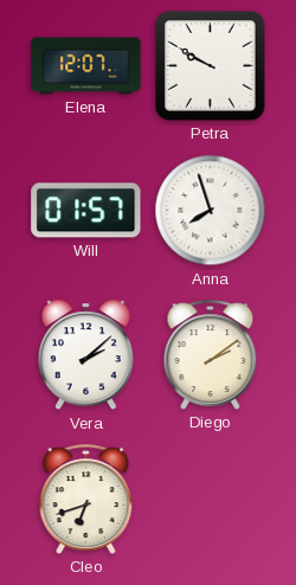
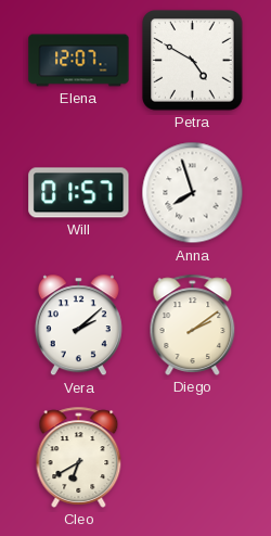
Petra: 9:50 -> 4:50
Cleo: 6:42 -> 6:40
